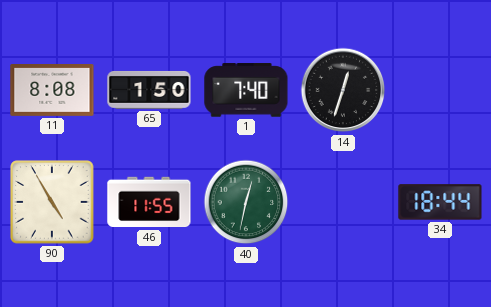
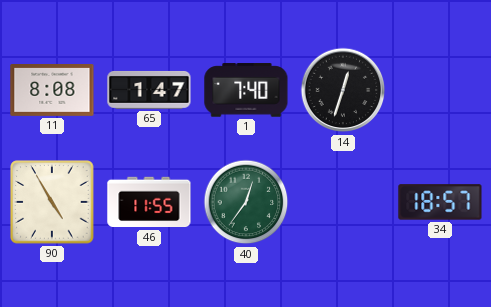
65: 1:50 -> 1:47
40: 12:32 -> 12:36
34: 18:44 -> 18:57
